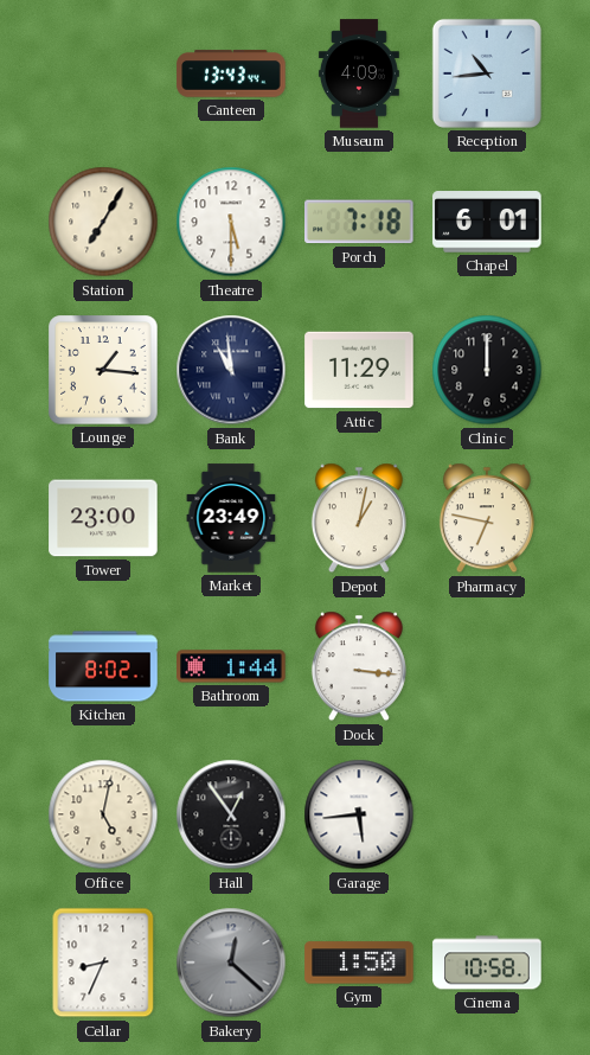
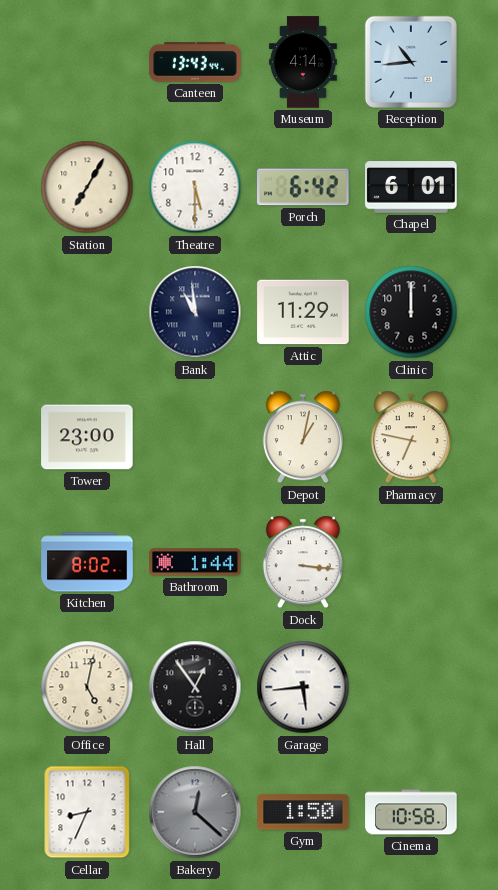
Museum: 4:09 -> 4:14
Porch: 7:18 -> 6:42
Lounge: 1:16 -> none
Market: 23:49 -> none
